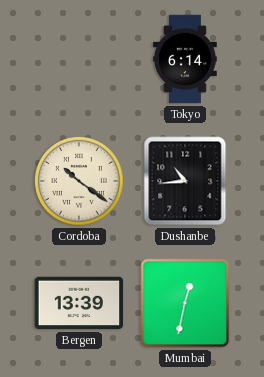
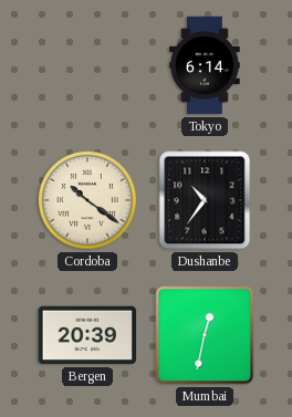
Dushanbe: 10:44 -> 10:36
Bergen: 13:39 -> 20:39
